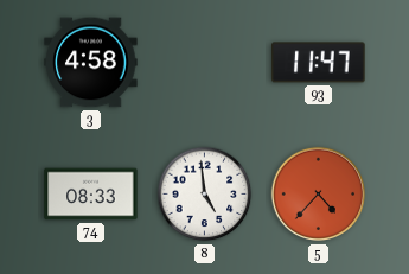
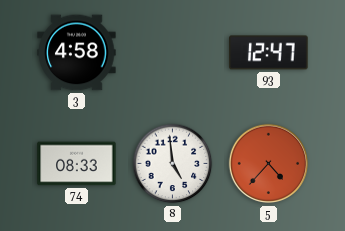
93: 11:47 -> 12:47
